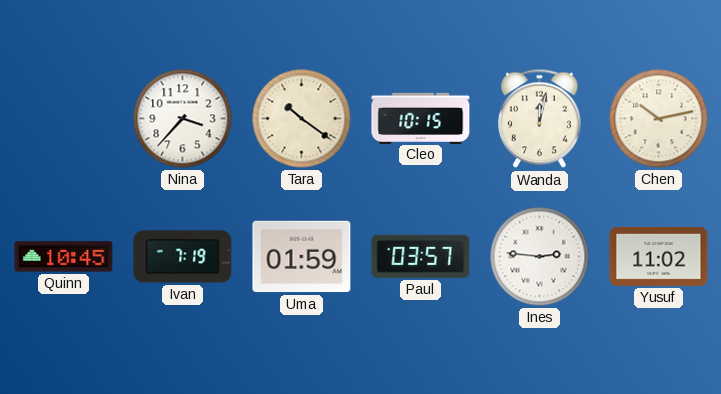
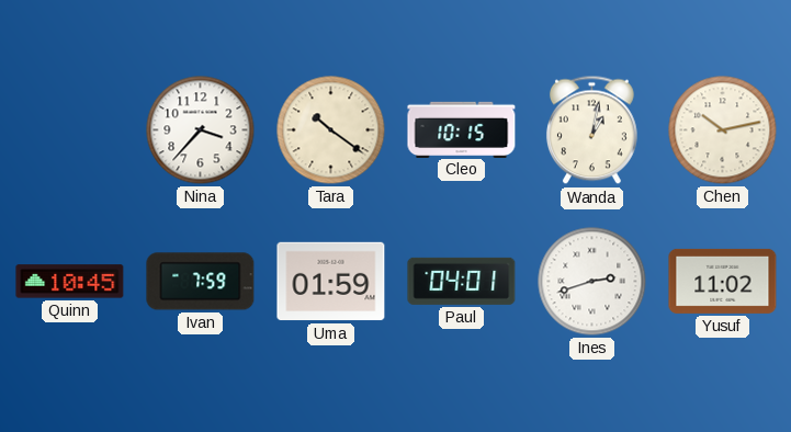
Wanda: 12:02 -> 1:02
Ivan: 7:19 -> 7:59
Paul: 03:57 -> 04:01
Ines: 2:46 -> 2:42
